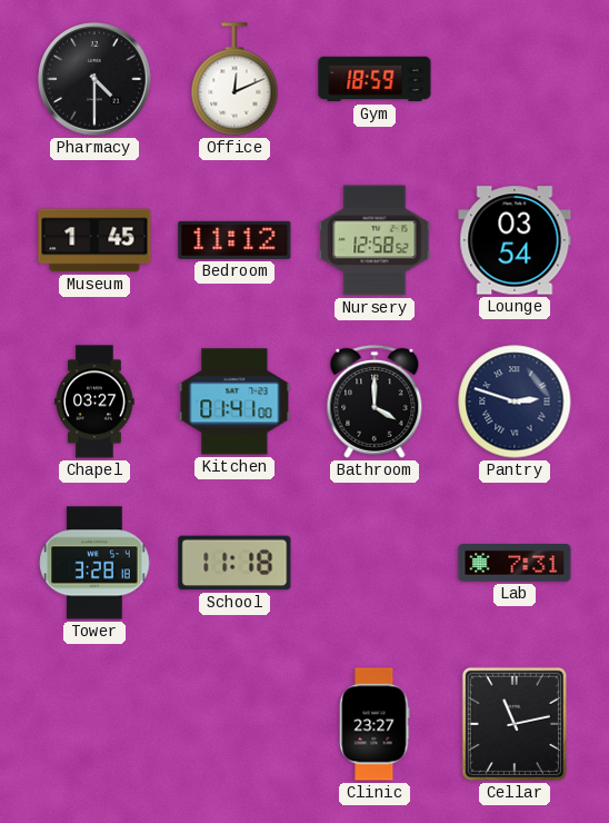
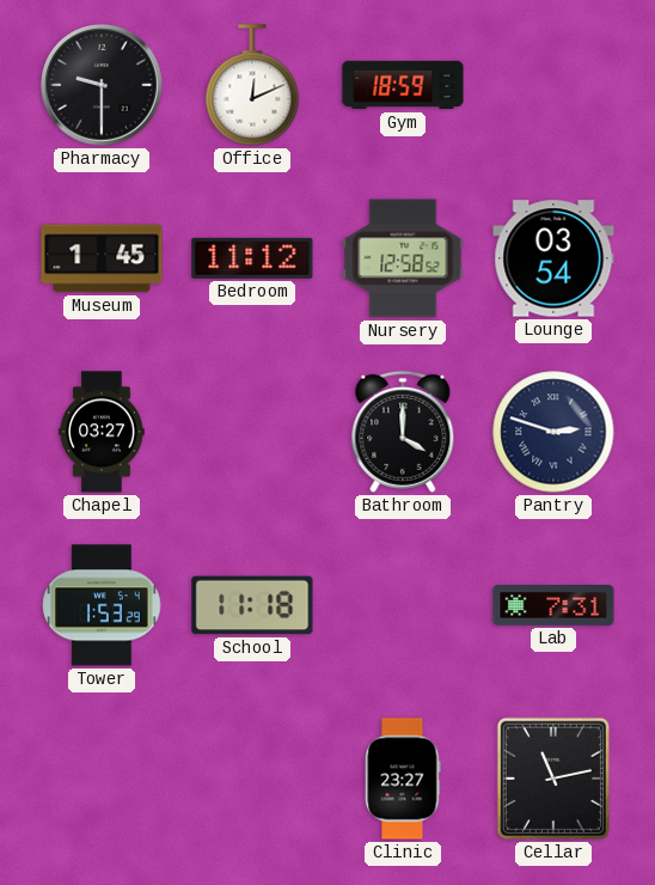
Pharmacy: 4:30 -> 9:30
Kitchen: 01:41 -> none
Tower: 3:28 -> 1:53
